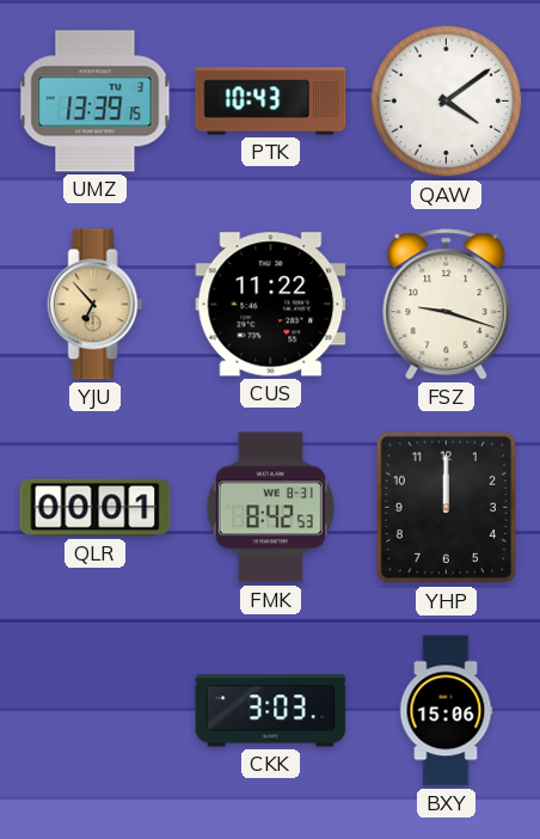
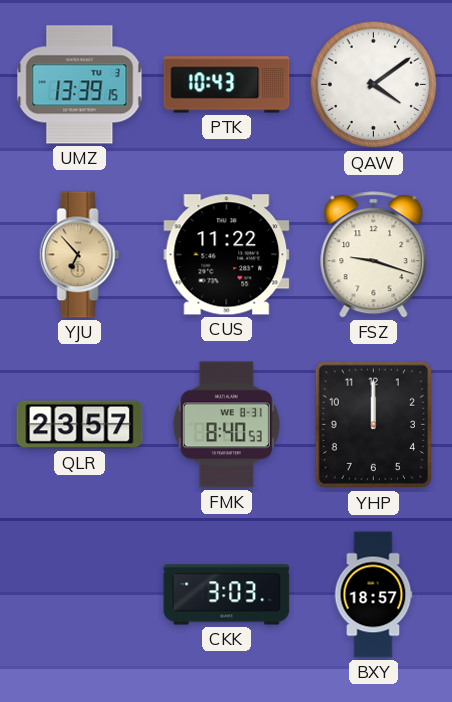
QLR: 00:01 -> 23:57
FMK: 8:42 -> 8:40
BXY: 15:06 -> 18:57
